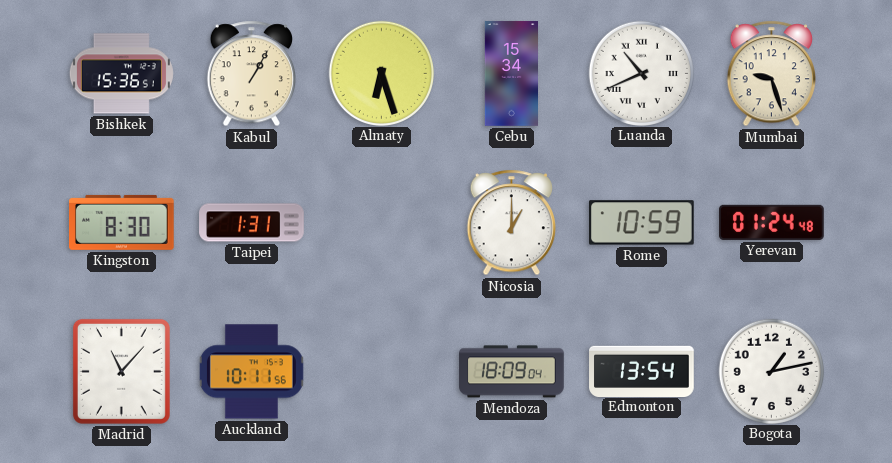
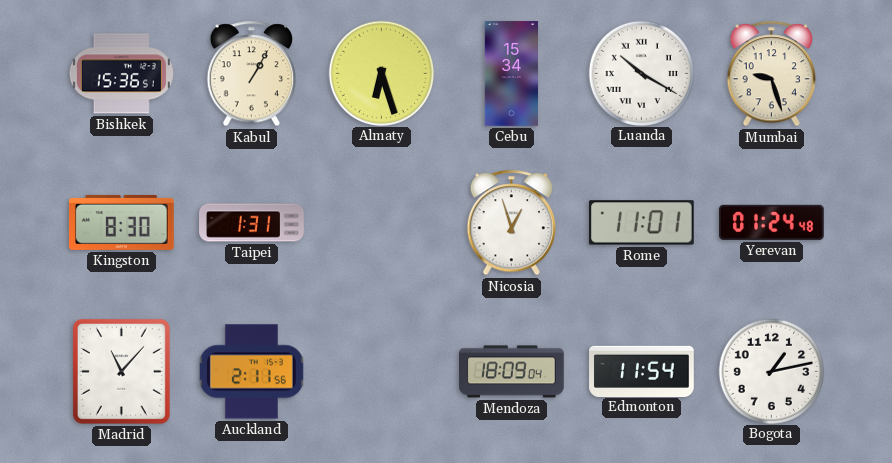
Luanda: 10:41 -> 10:20
Nicosia: 1:00 -> 12:57
Rome: 10:59 -> 11:01
Auckland: 10:11 -> 2:11
Edmonton: 13:54 -> 11:54
